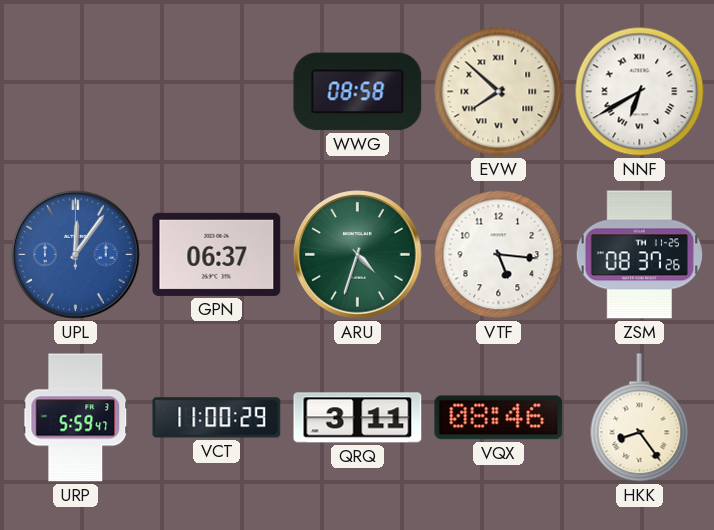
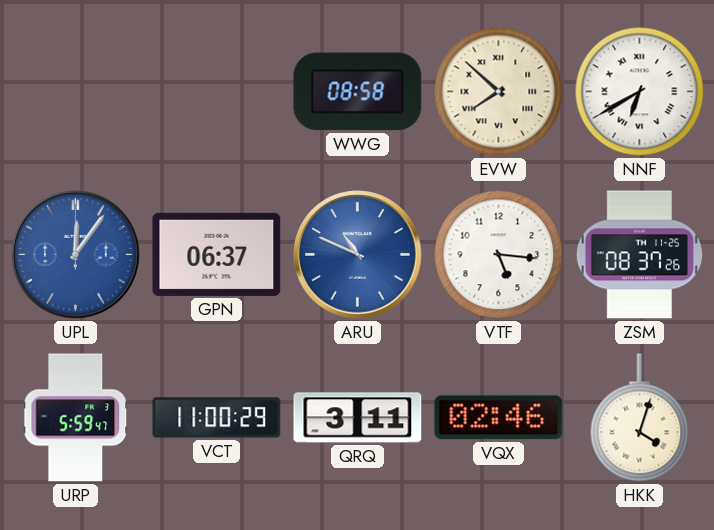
ARU: 4:33 -> 10:49
ARU dial: green -> blue
VQX: 08:46 -> 02:46
HKK: 8:24 -> 4:03
